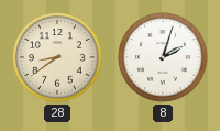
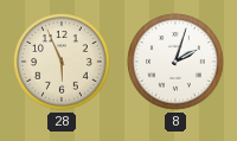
28: 8:39 -> 5:56
